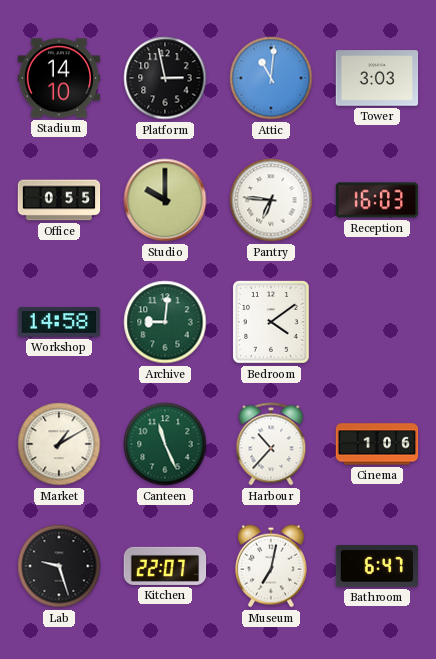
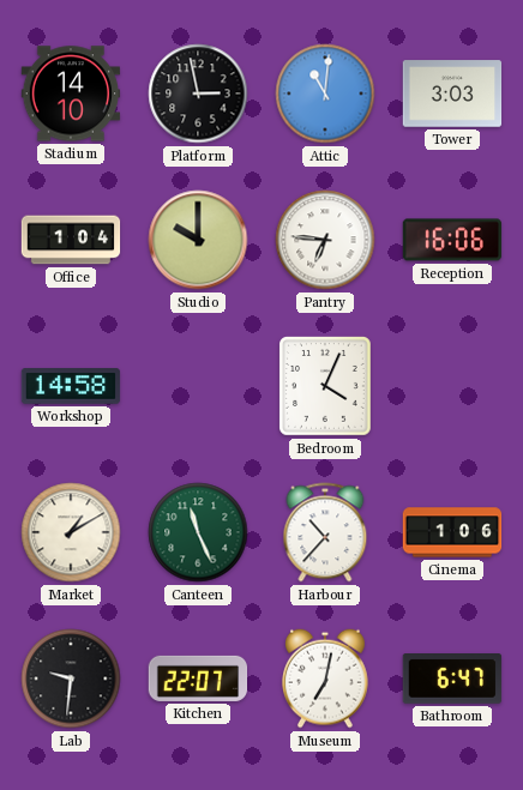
Office: 0:55 -> 1:04
Reception: 16:03 -> 16:06
Archive: 9:01 -> none
Bedroom: 4:09 -> 4:04
Lab: 9:27 -> 9:31
